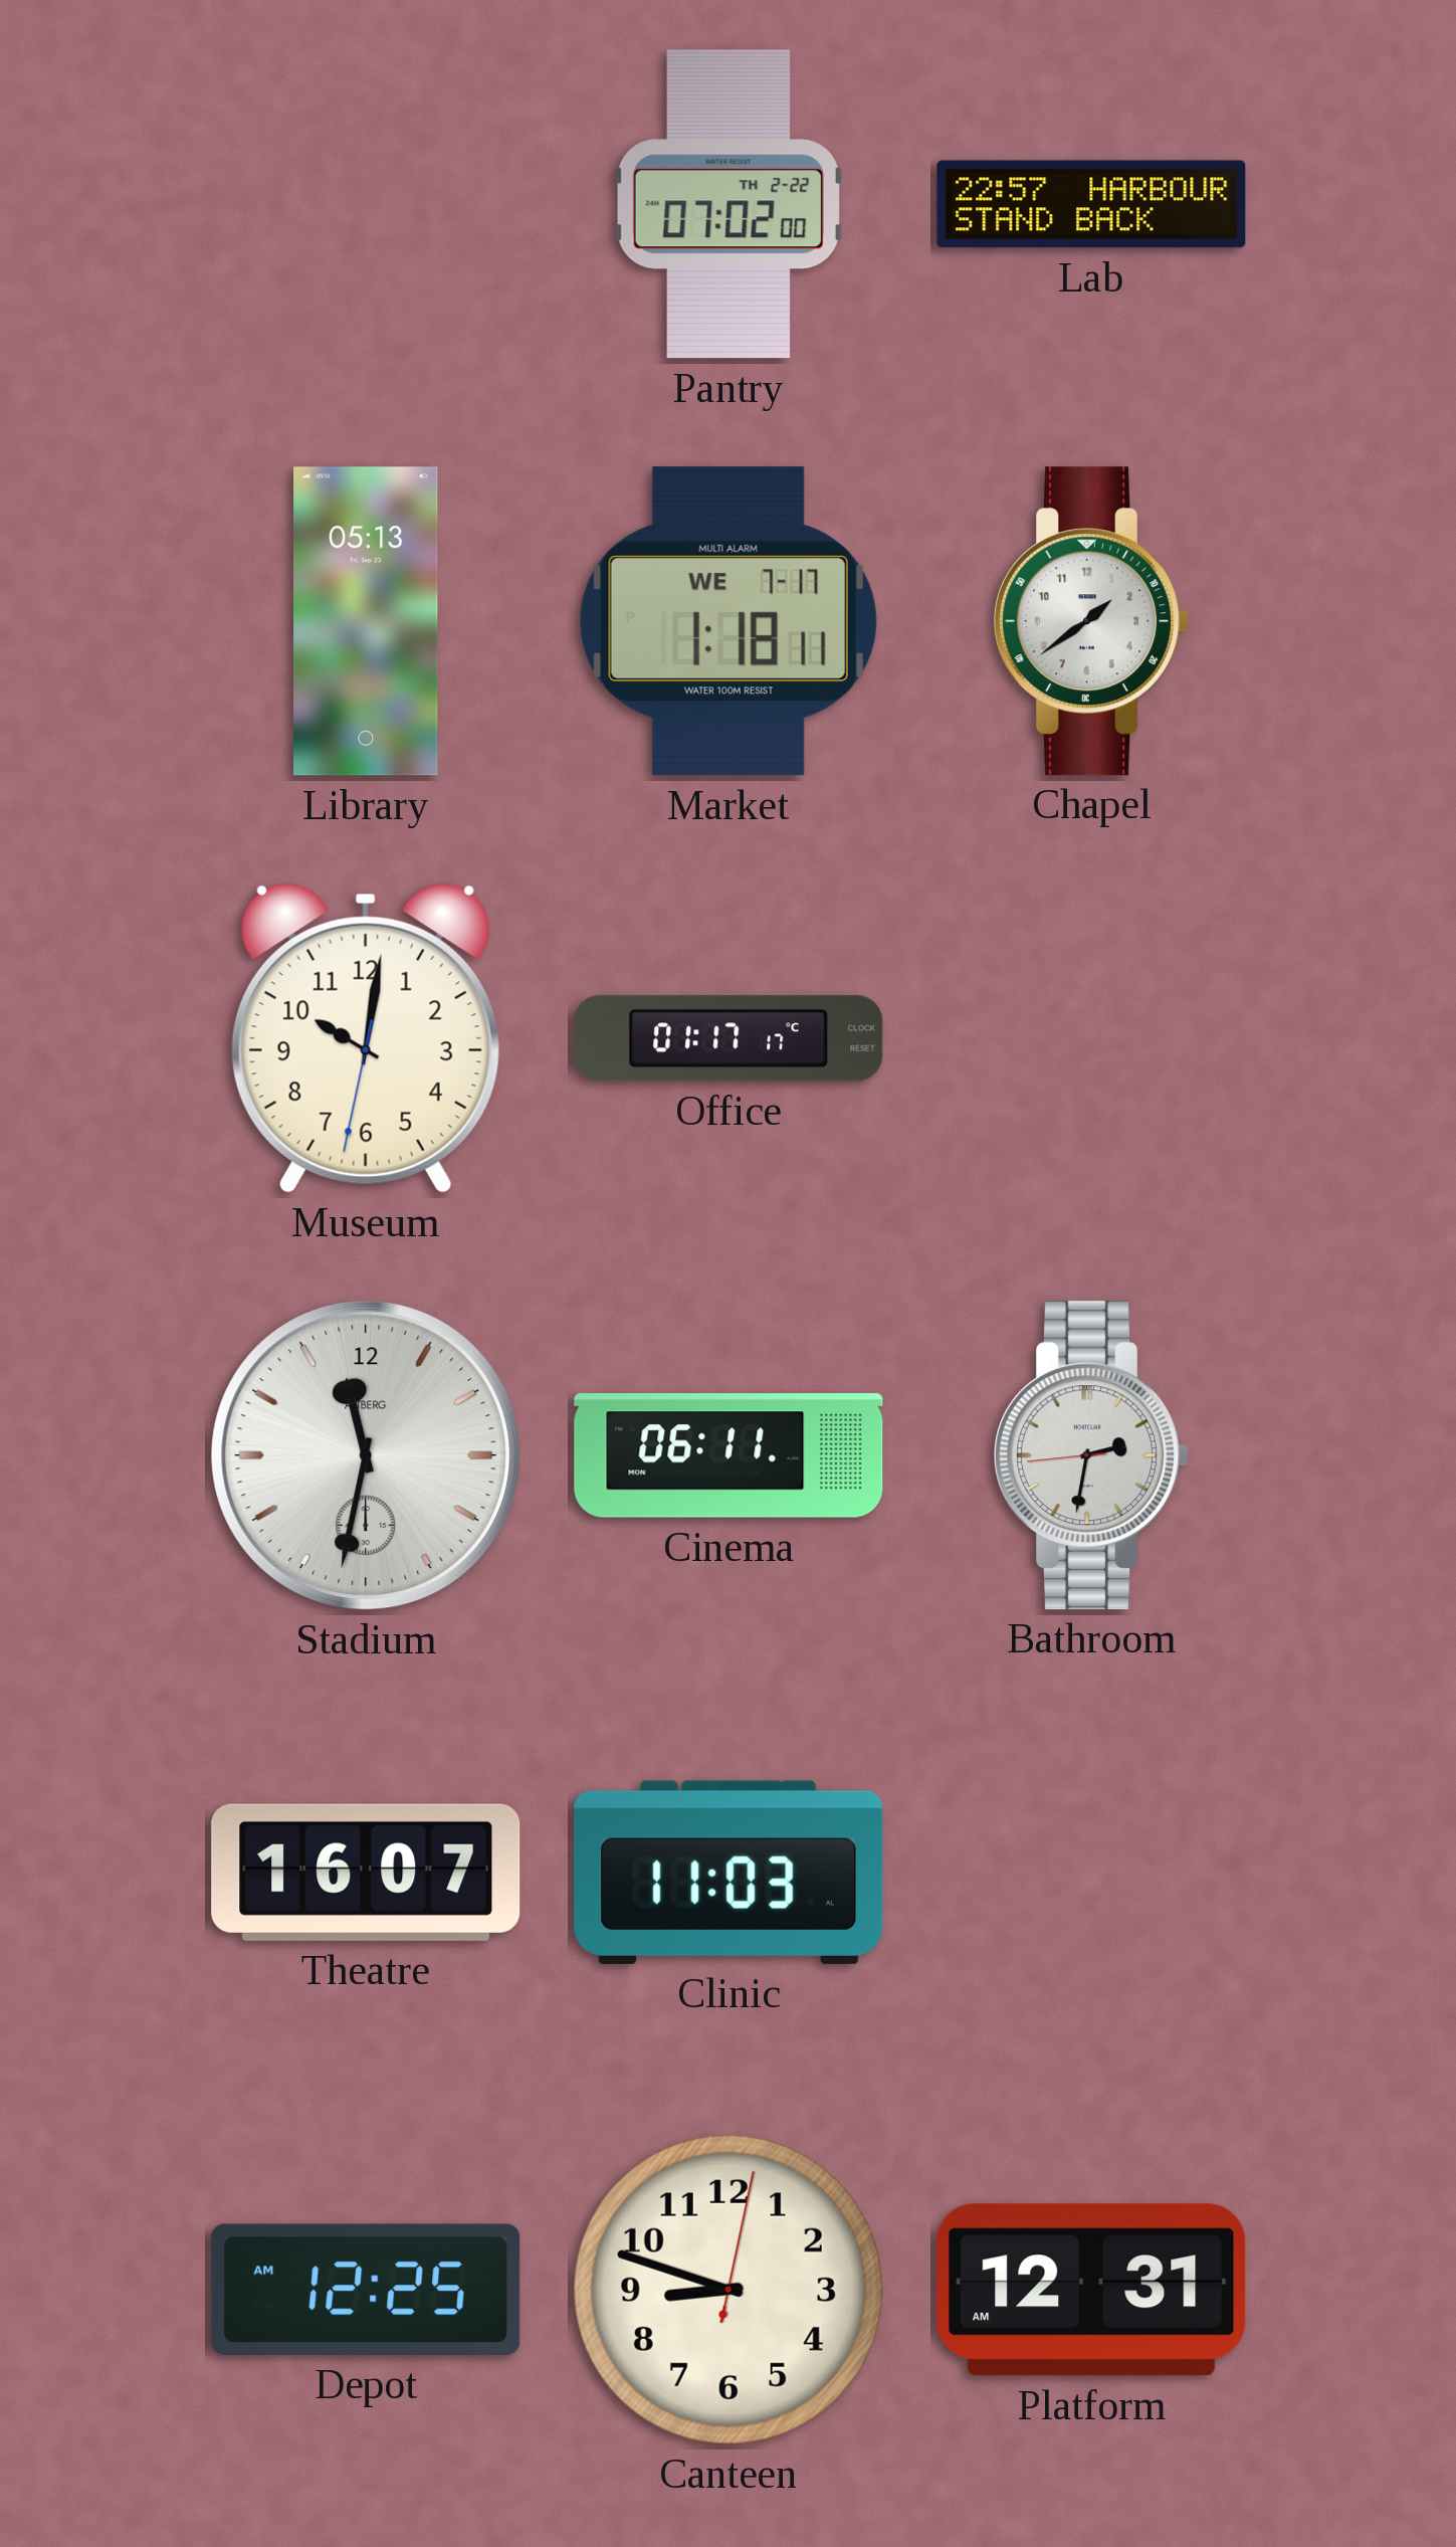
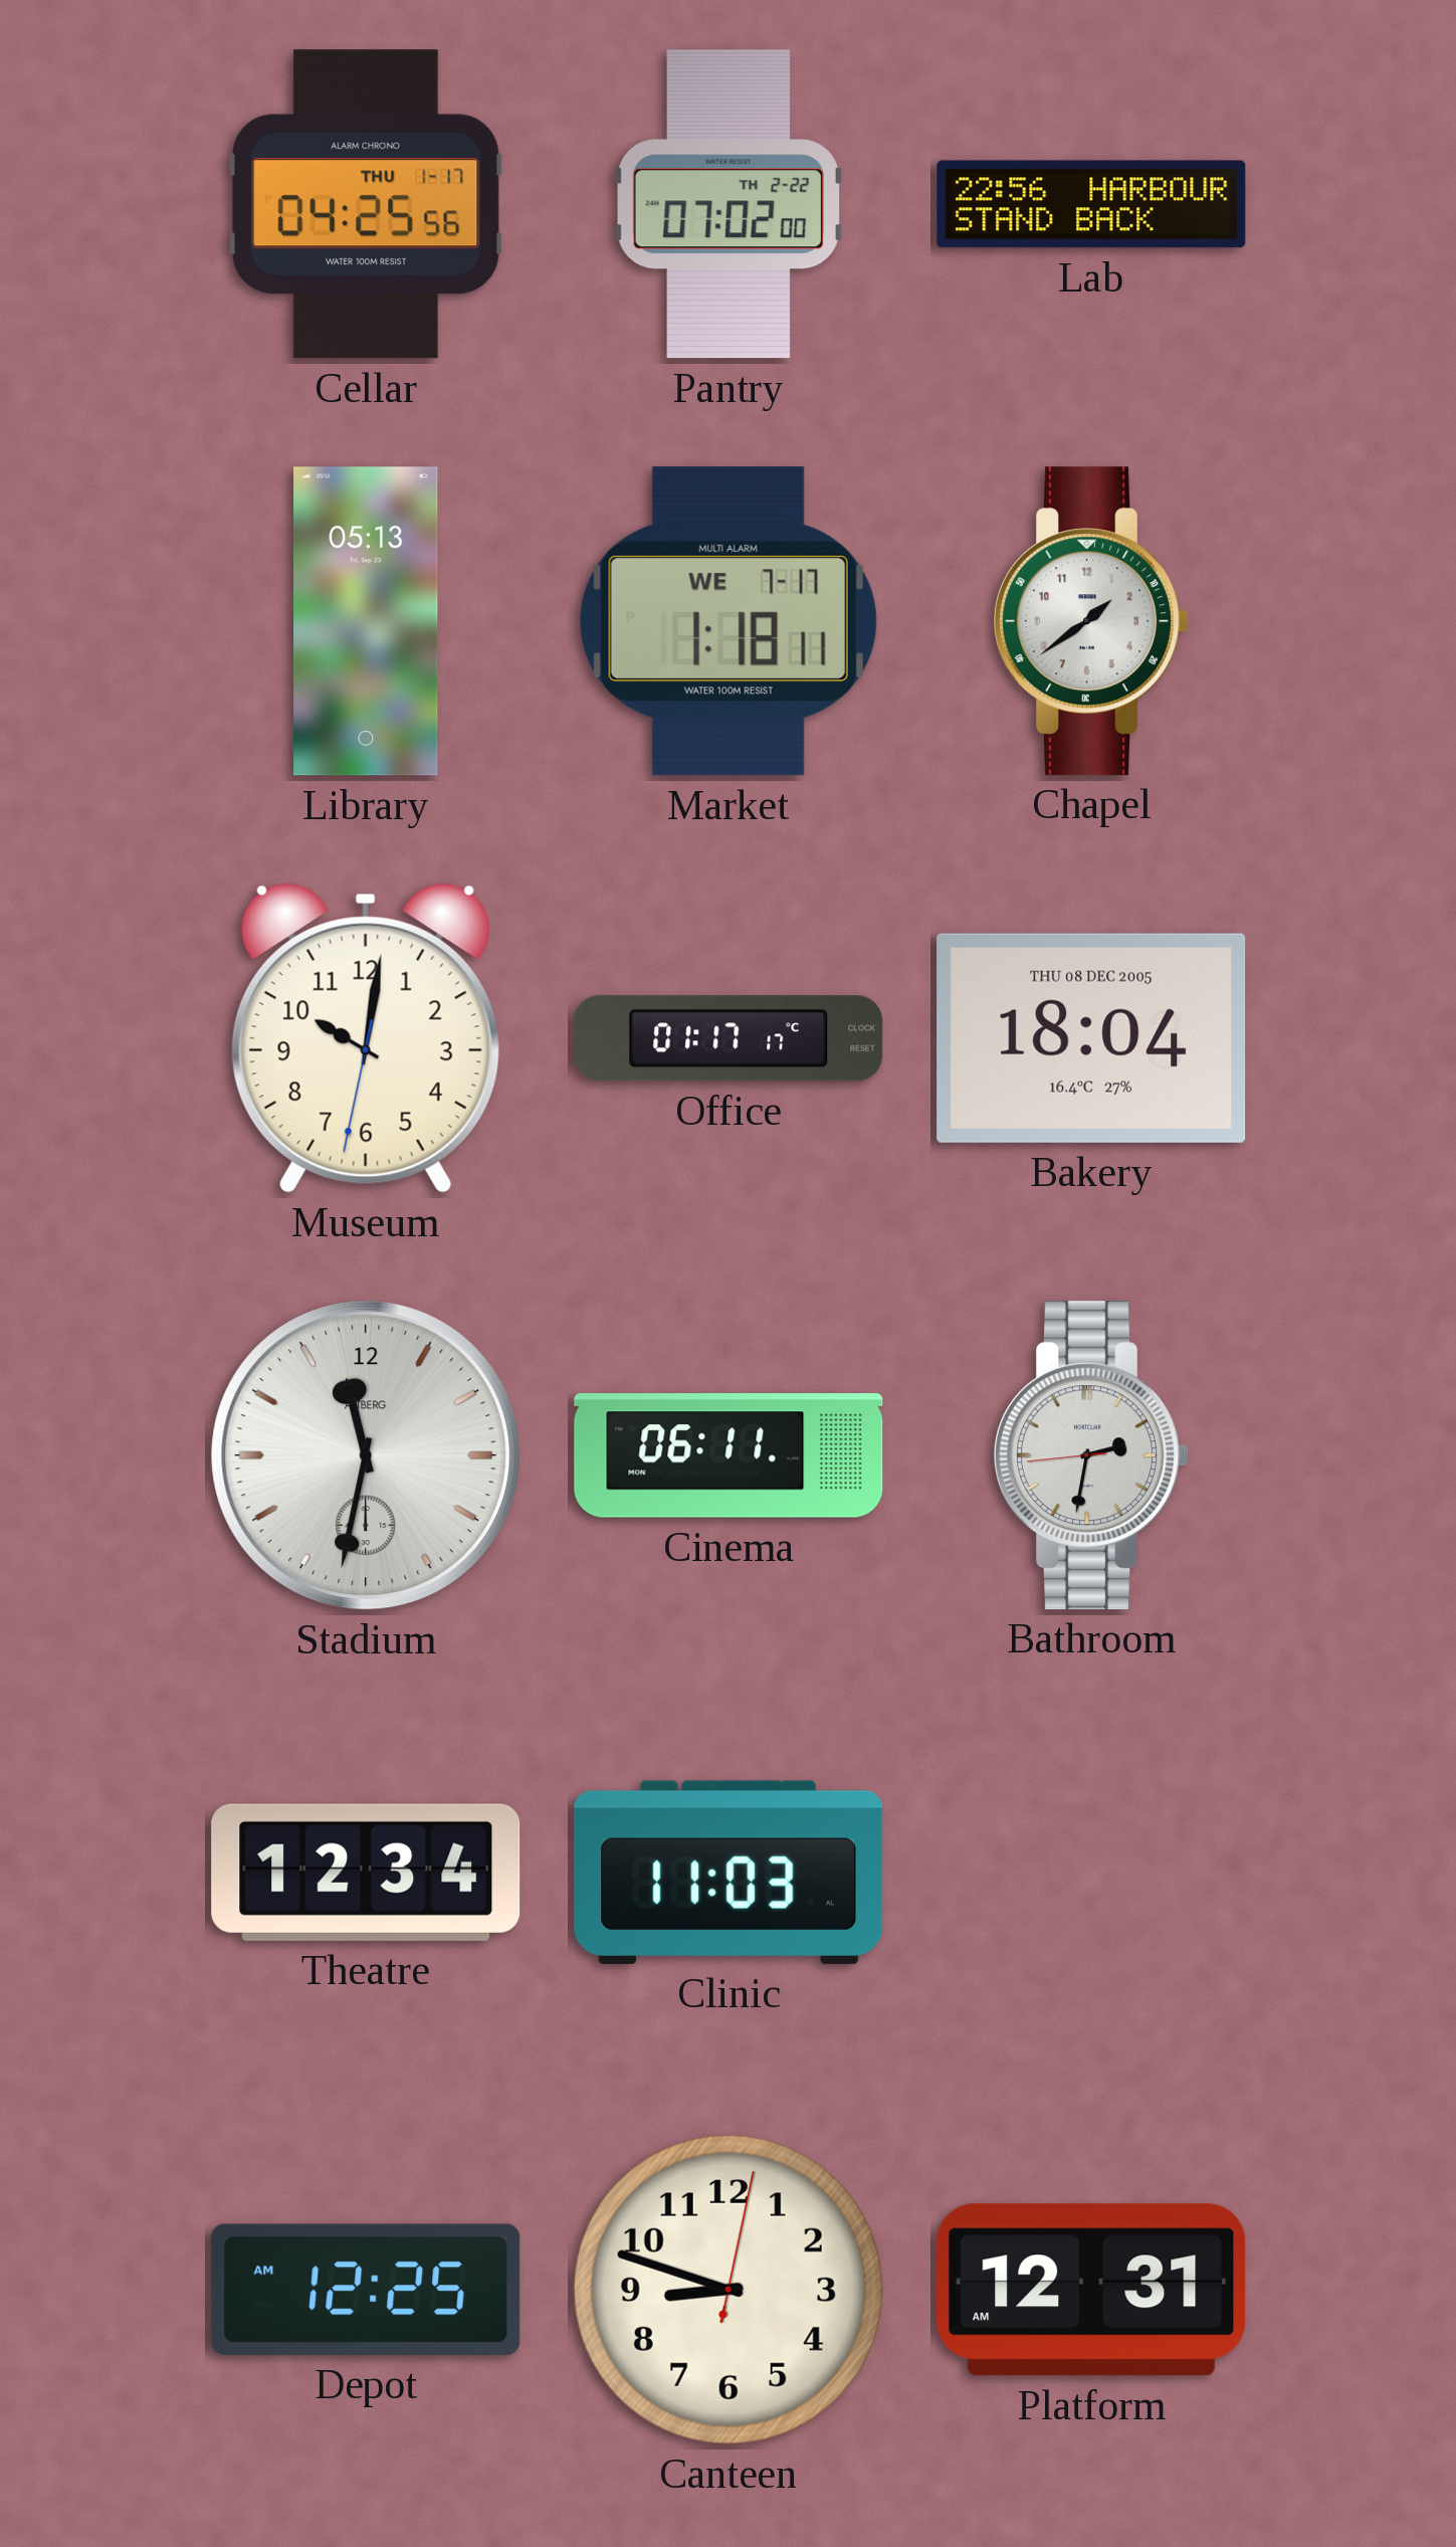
Cellar: none -> 04:25
Lab: 22:57 -> 22:56
Bakery: none -> 18:04
Theatre: 16:07 -> 12:34
